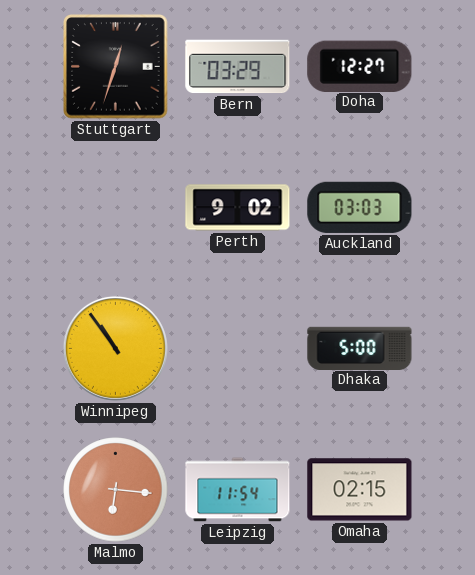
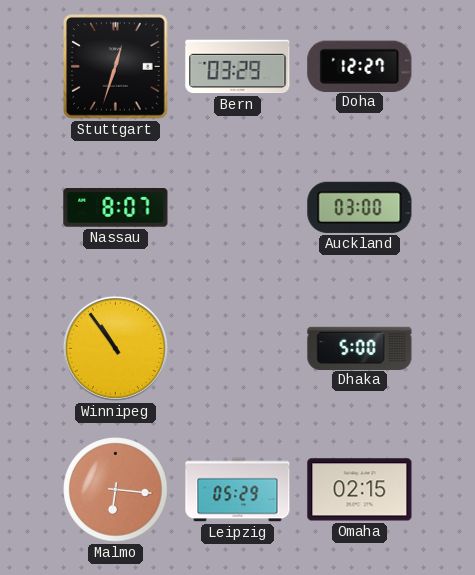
Nassau: none -> 8:07
Perth: 9:02 -> none
Auckland: 03:03 -> 03:00
Leipzig: 11:54 -> 05:29
